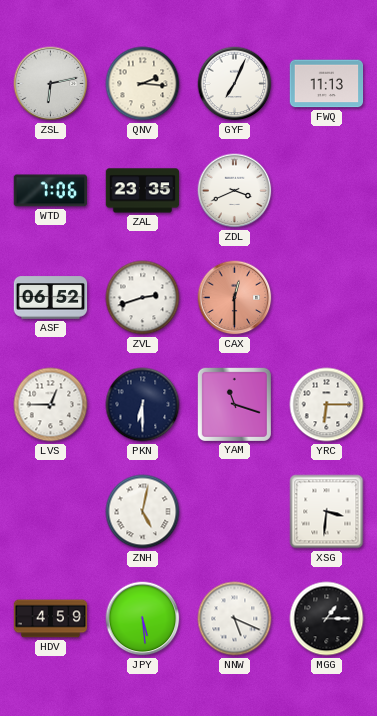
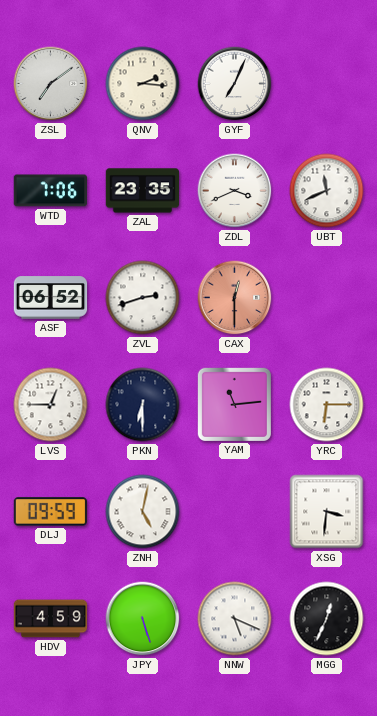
ZSL: 6:13 -> 7:09
FWQ: 11:13 -> none
UBT: none -> 11:41
YAM: 11:18 -> 11:14
DLJ: none -> 09:59
JPY: 5:29 -> 5:27
MGG: 1:15 -> 12:34
